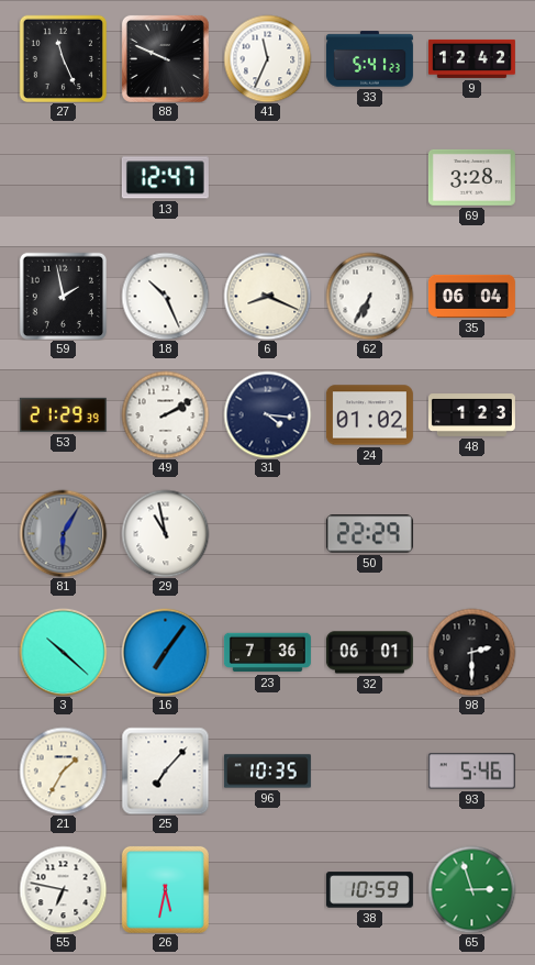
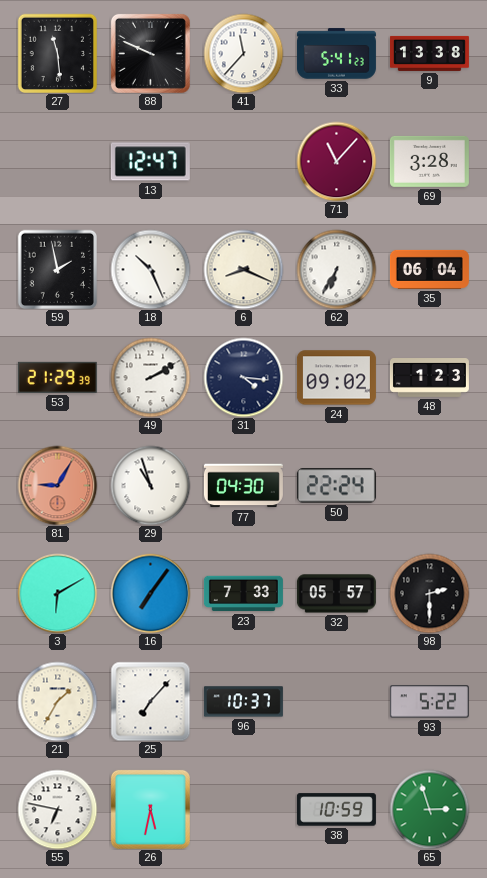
27: 11:26 -> 11:29
41: 11:34 -> 11:37
9: 12:42 -> 13:38
71: none -> 11:07
24: 01:02 -> 09:02
81: 6:05 -> 9:05
81 dial: grey -> salmon
29: 10:58 -> 10:57
77: none -> 04:30
50: 22:29 -> 22:24
3: 10:22 -> 6:10
23: 7:36 -> 7:33
32: 06:01 -> 05:57
96: 10:35 -> 10:37
93: 5:46 -> 5:22
